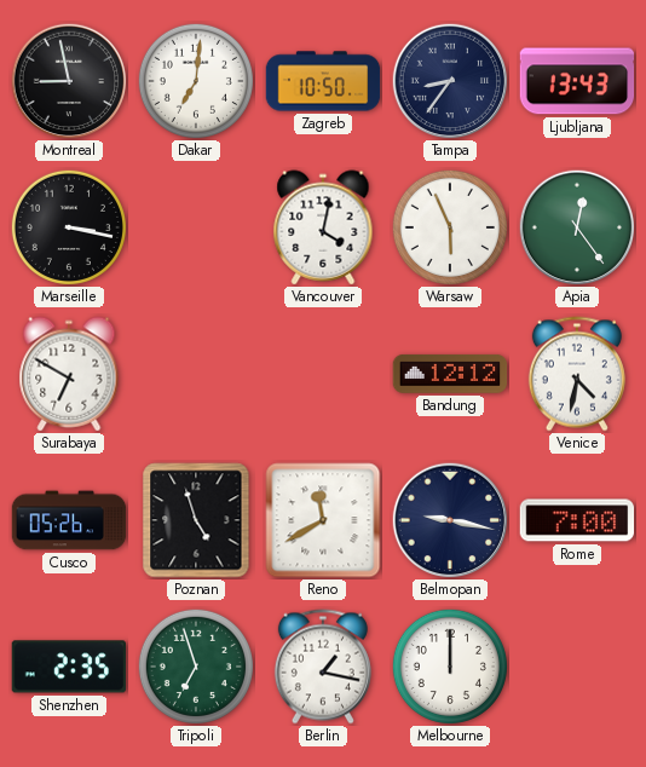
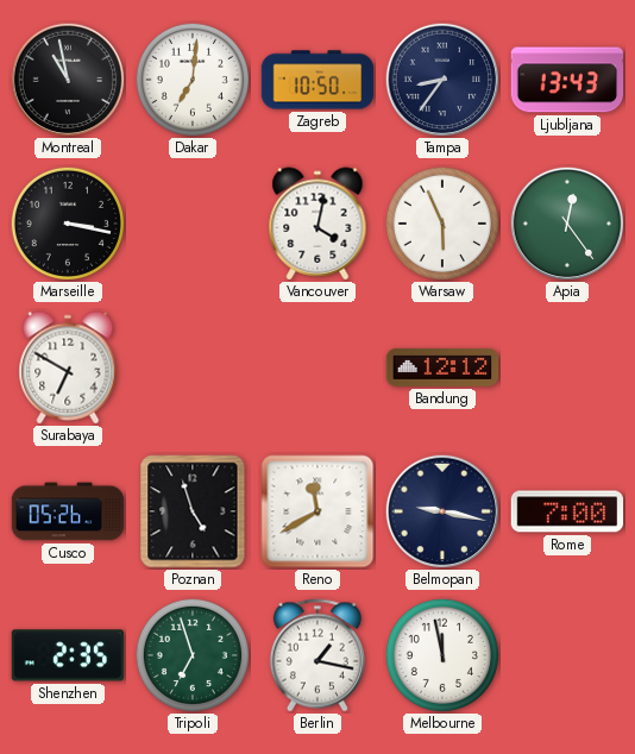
Montreal: 8:58 -> 10:58
Venice: 4:32 -> none
Melbourne: 12:00 -> 11:58
